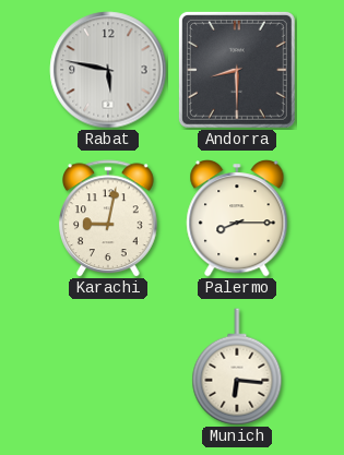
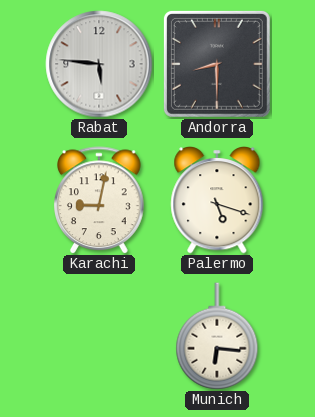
Rabat: 5:47 -> 5:46
Palermo: 8:15 -> 5:18
